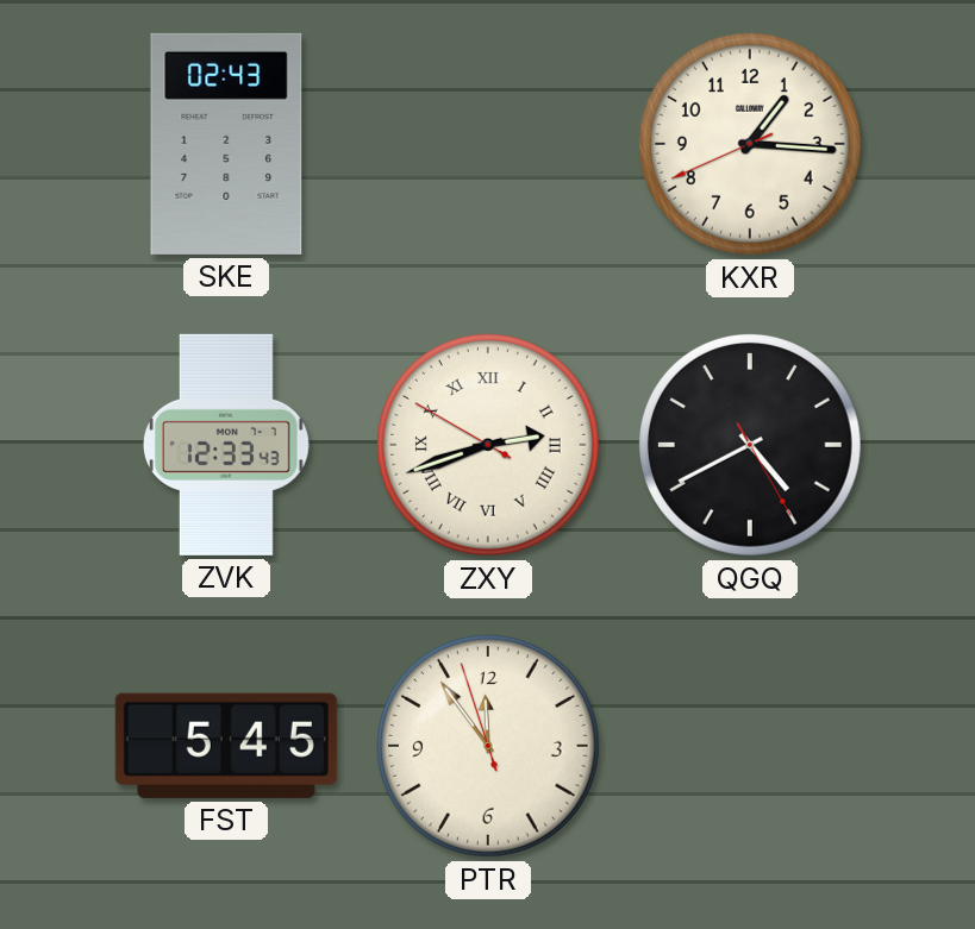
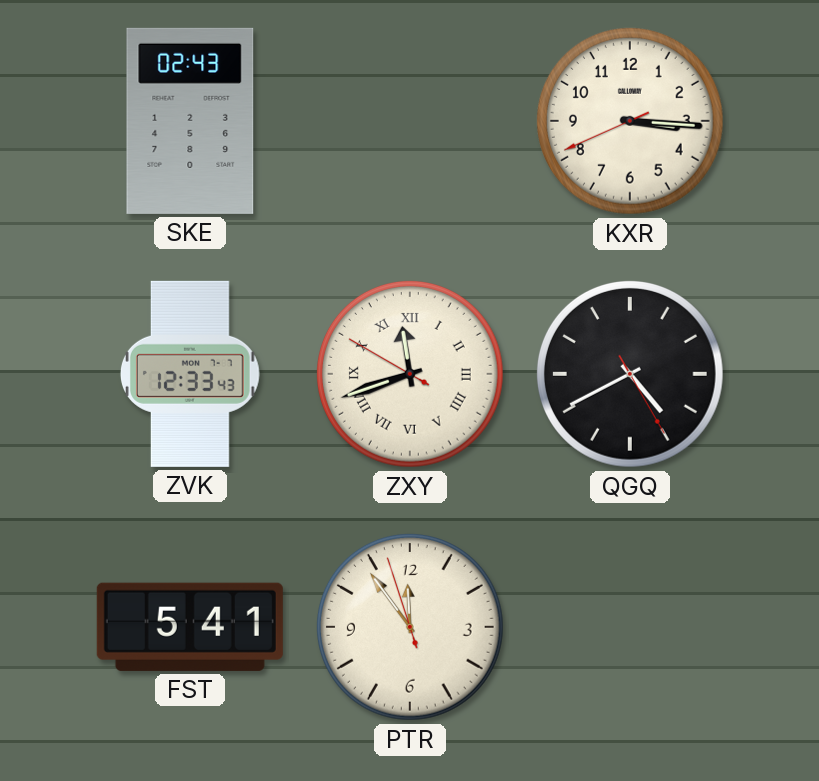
KXR: 1:15 -> 3:15
ZXY: 2:41 -> 11:41
FST: 5:45 -> 5:41
